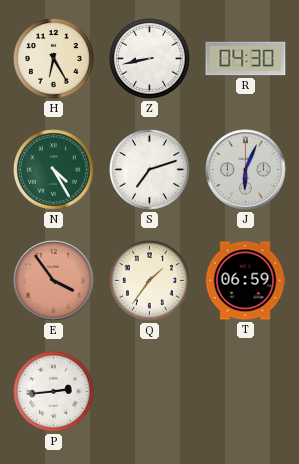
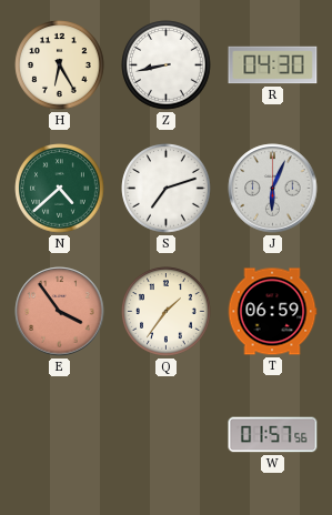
N: 4:25 -> 4:38
P: 2:44 -> none
W: none -> 01:57
